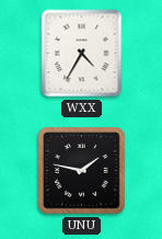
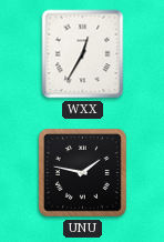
WXX: 4:35 -> 12:35
